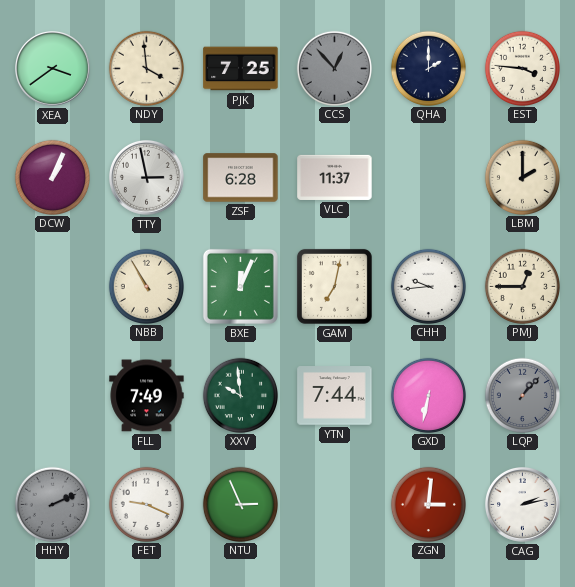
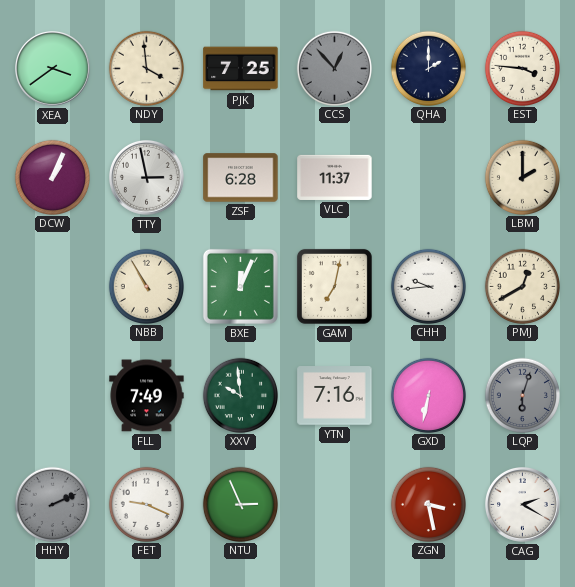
PMJ: 12:45 -> 12:40
YTN: 7:44 -> 7:16
LQP: 1:07 -> 6:03
ZGN: 3:01 -> 3:28
CAG: 2:13 -> 2:20
